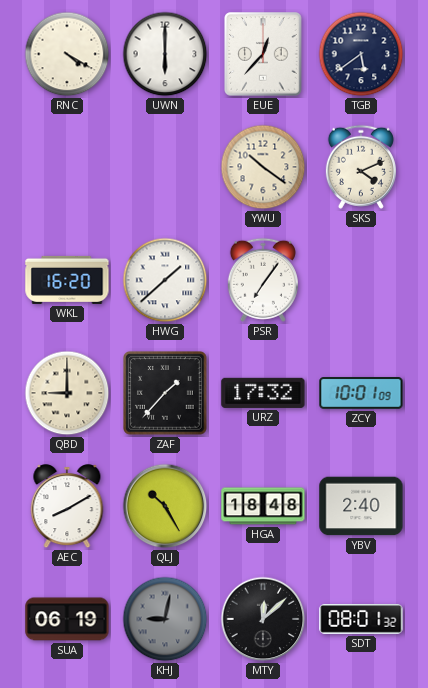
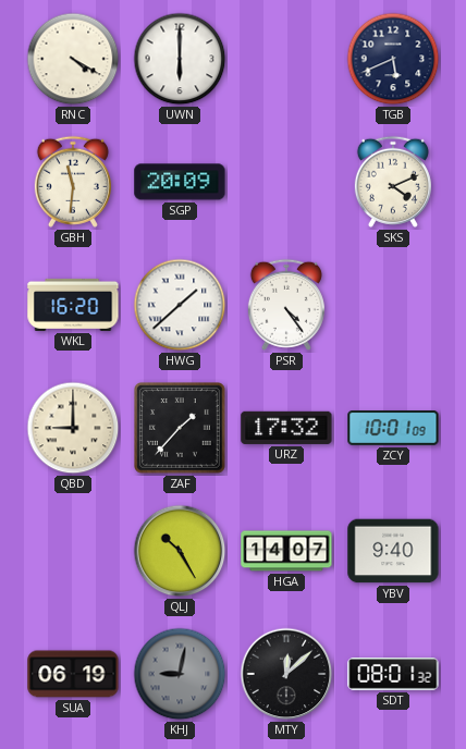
EUE: 12:37 -> none
TGB: 5:39 -> 5:41
GBH: none -> 11:31
SGP: none -> 20:09
YWU: 10:21 -> none
PSR: 7:06 -> 4:24
AEC: 8:10 -> none
HGA: 18:48 -> 14:07
YBV: 2:40 -> 9:40
